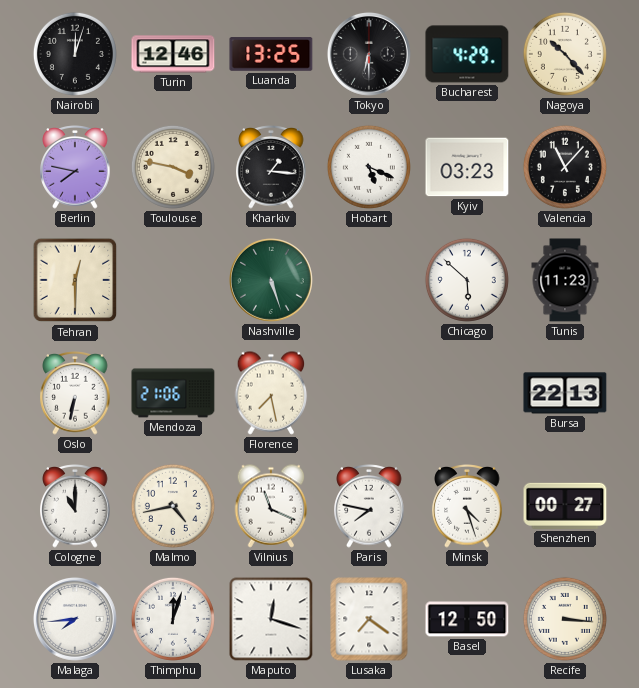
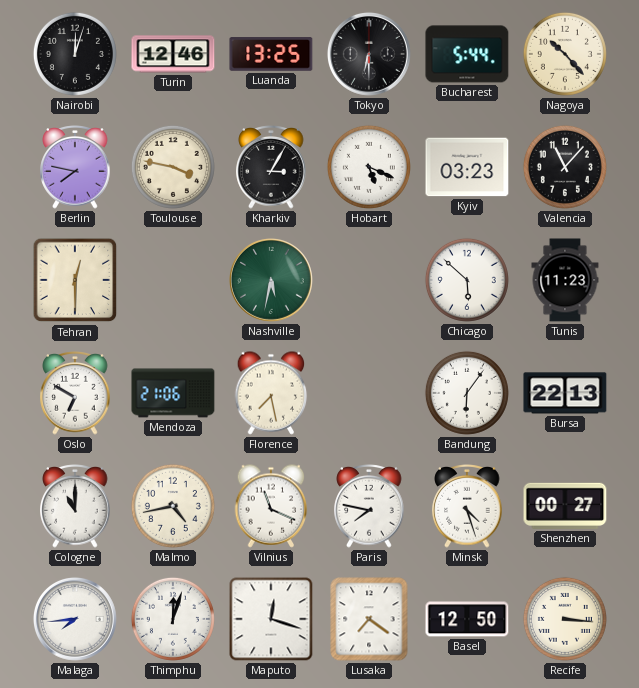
Bucharest: 4:29 -> 5:44
Kharkiv: 1:16 -> 3:05
Nashville: 5:27 -> 5:32
Oslo: 6:32 -> 6:50
Bandung: none -> 6:06
